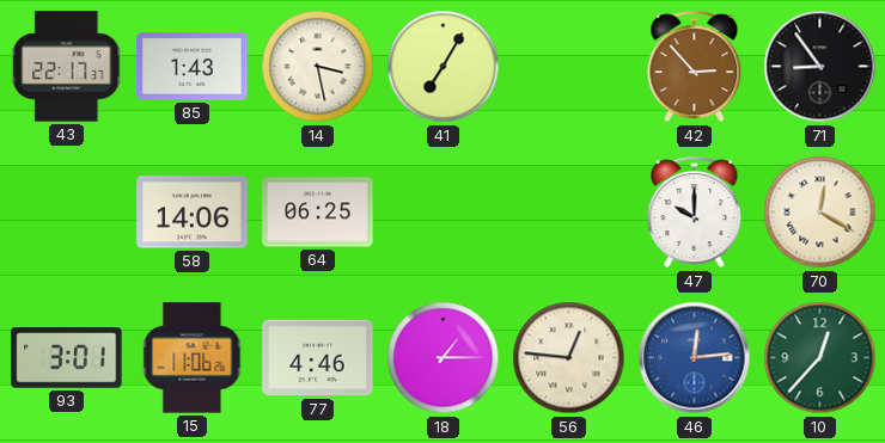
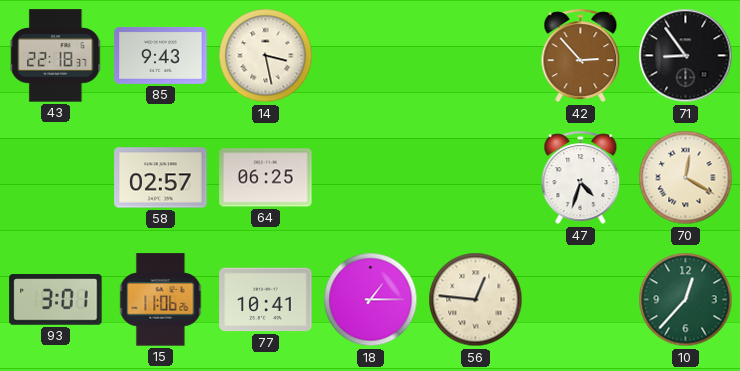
43: 22:17 -> 22:18
85: 1:43 -> 9:43
41: 7:05 -> none
58: 14:06 -> 02:57
47: 10:00 -> 4:33
77: 4:46 -> 10:41
46: 12:14 -> none
